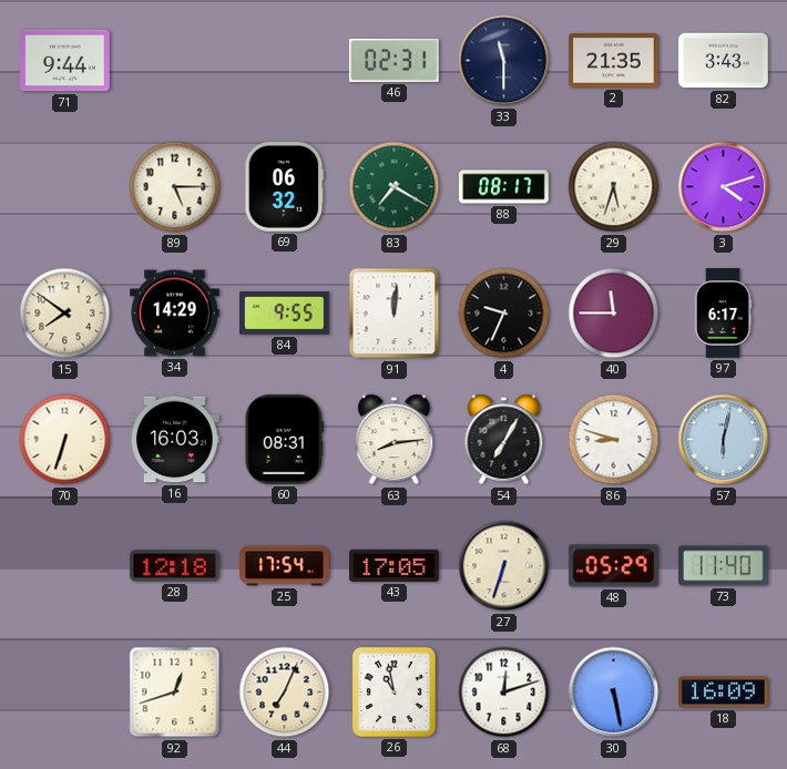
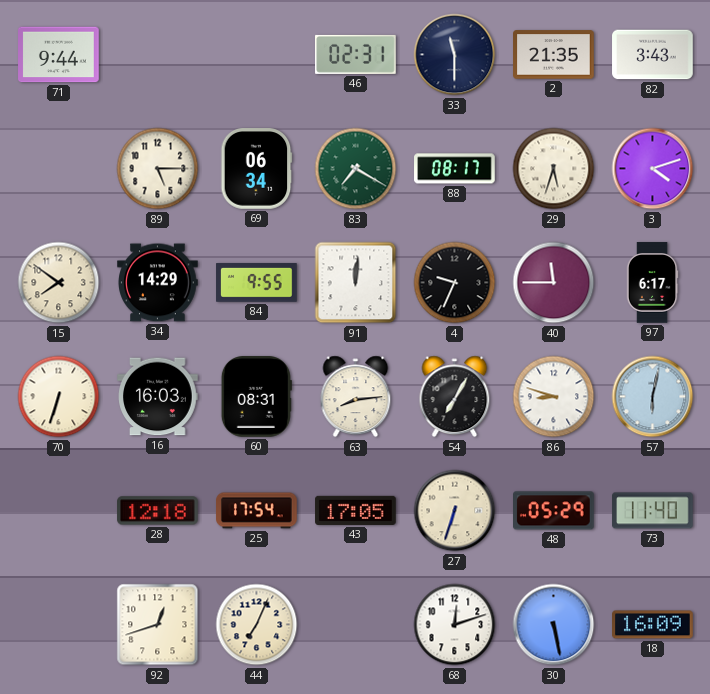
69: 06:32 -> 06:34
26: 10:58 -> none
